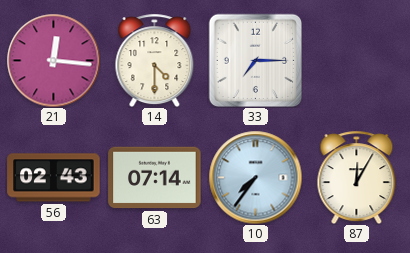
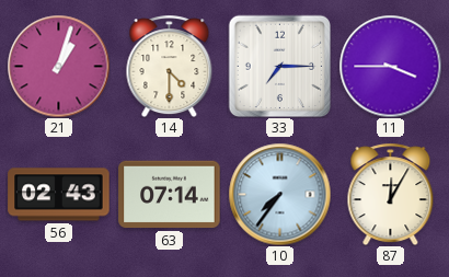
21: 12:16 -> 1:03
11: none -> 3:45
